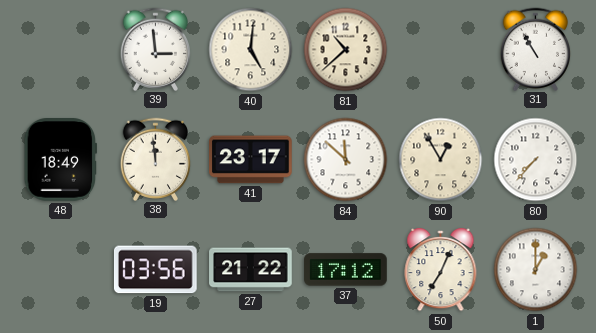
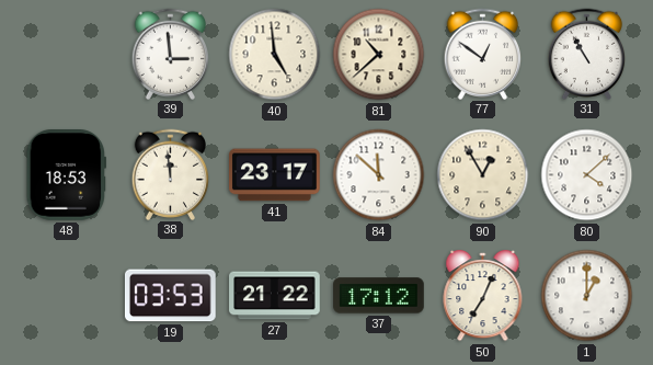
40: 5:01 -> 4:59
77: none -> 12:51
48: 18:49 -> 18:53
80: 7:37 -> 4:08
19: 03:56 -> 03:53
